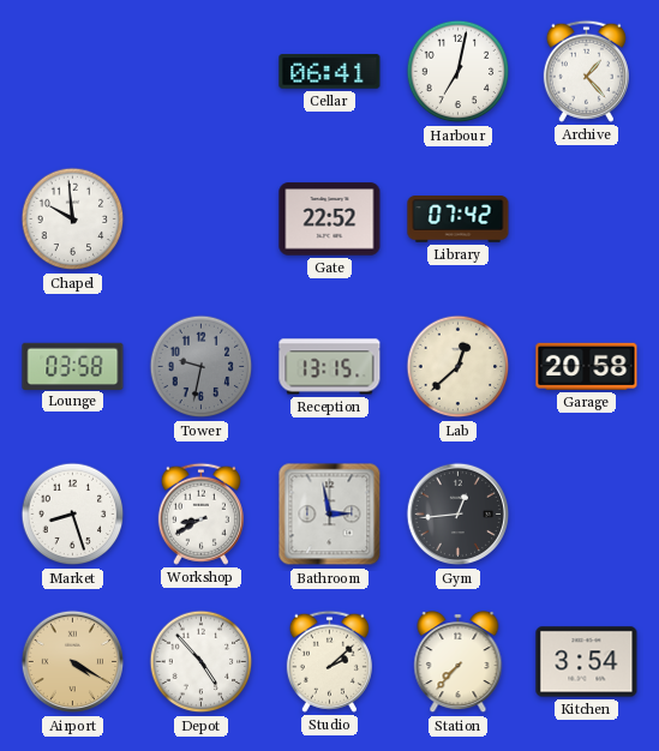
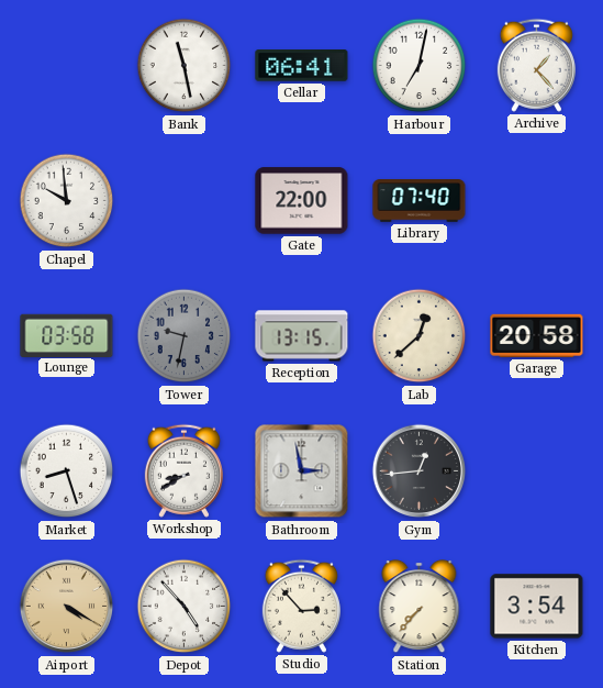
Bank: none -> 11:28
Gate: 22:52 -> 22:00
Library: 07:42 -> 07:40
Studio: 2:08 -> 2:53
